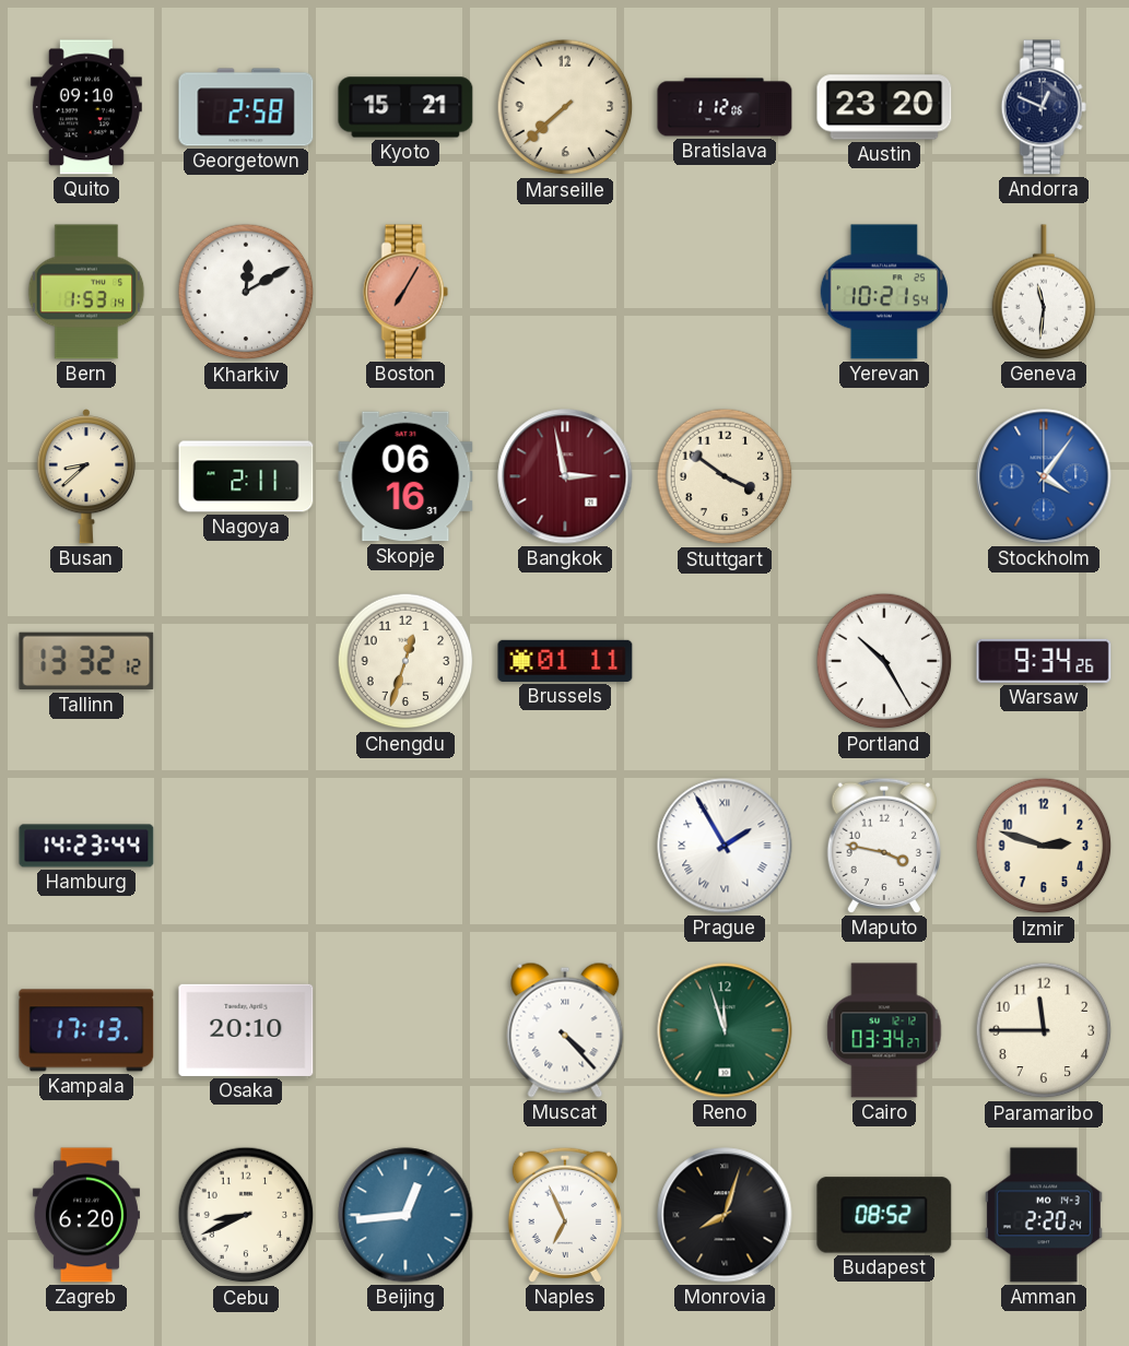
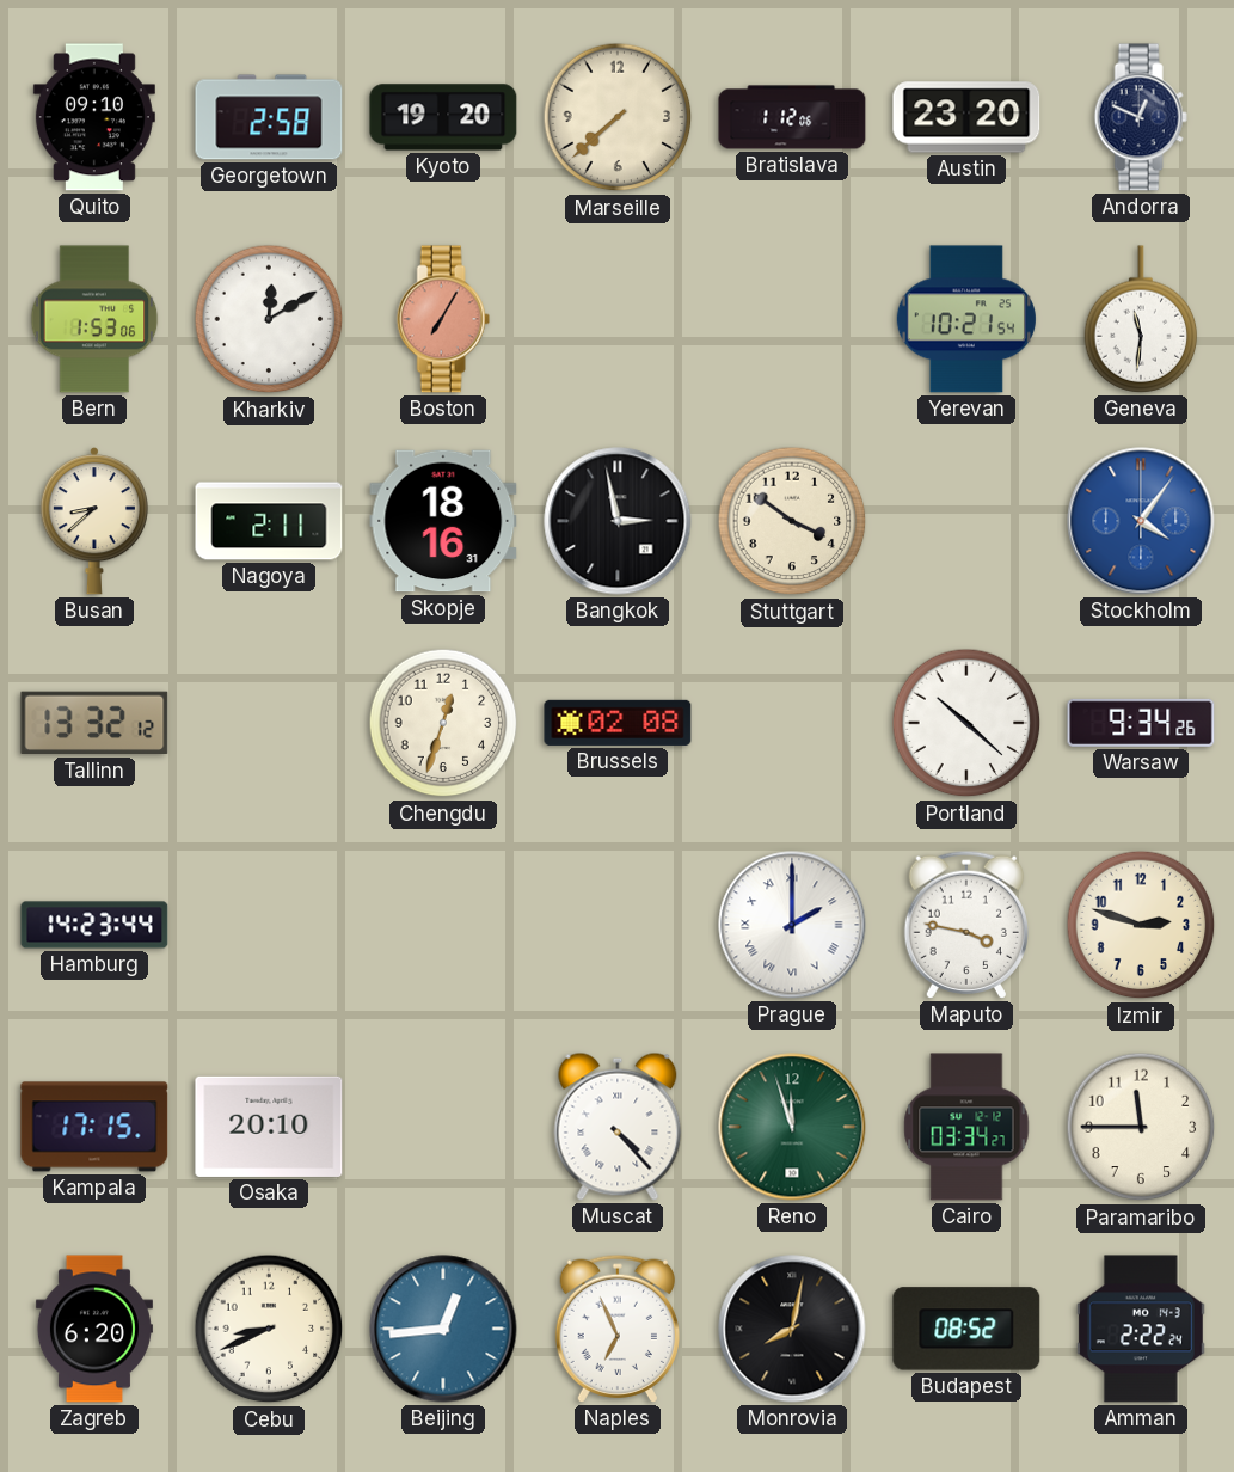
Kyoto: 15:21 -> 19:20
Bern: 1:53:14 -> 1:53:06
Skopje: 06:16 -> 18:16
Bangkok dial: burgundy -> black
Brussels: 01:11 -> 02:08
Portland: 10:25 -> 10:22
Prague: 1:55 -> 2:00
Kampala: 17:13 -> 17:15
Monrovia: 8:03 -> 8:02
Amman: 2:20 -> 2:22
